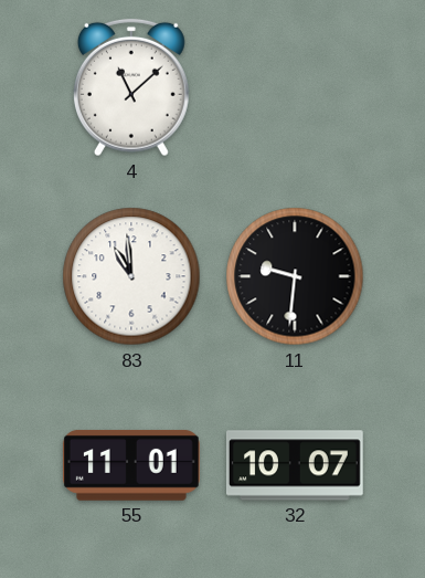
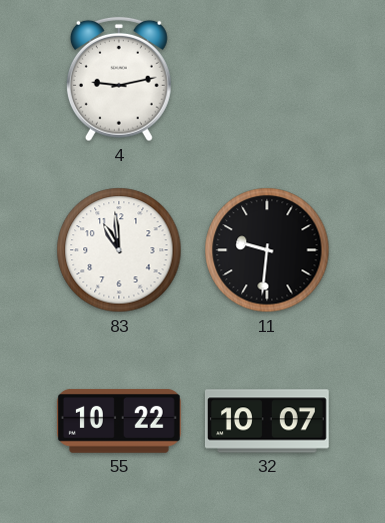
4: 11:08 -> 9:13
55: 11:01 -> 10:22
